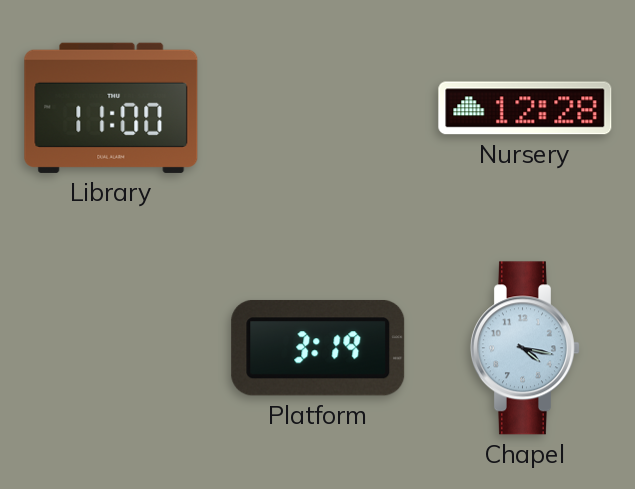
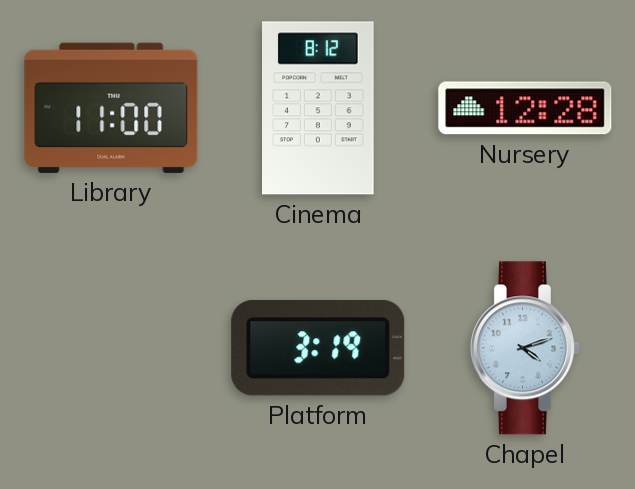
Cinema: none -> 8:12
Chapel: 4:17 -> 4:12
